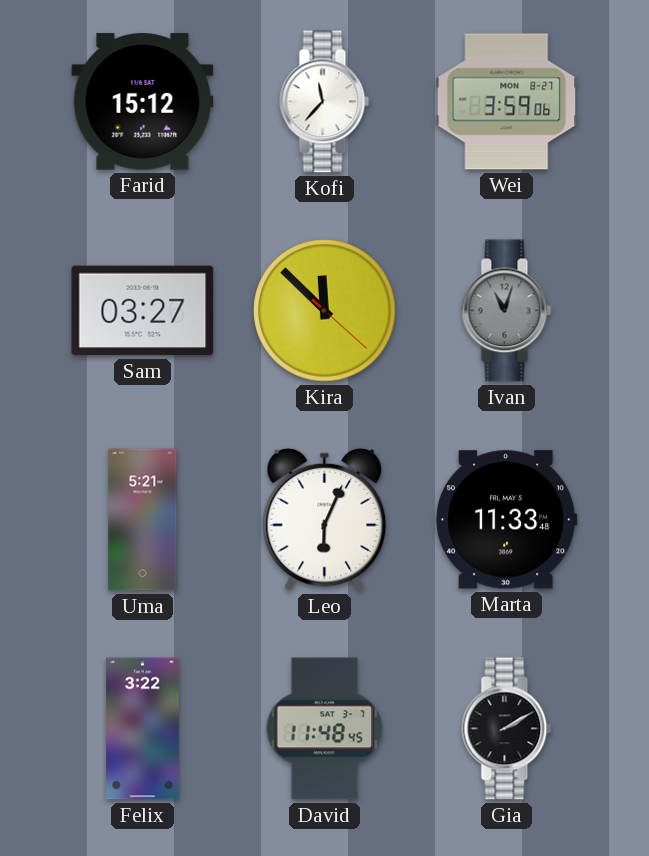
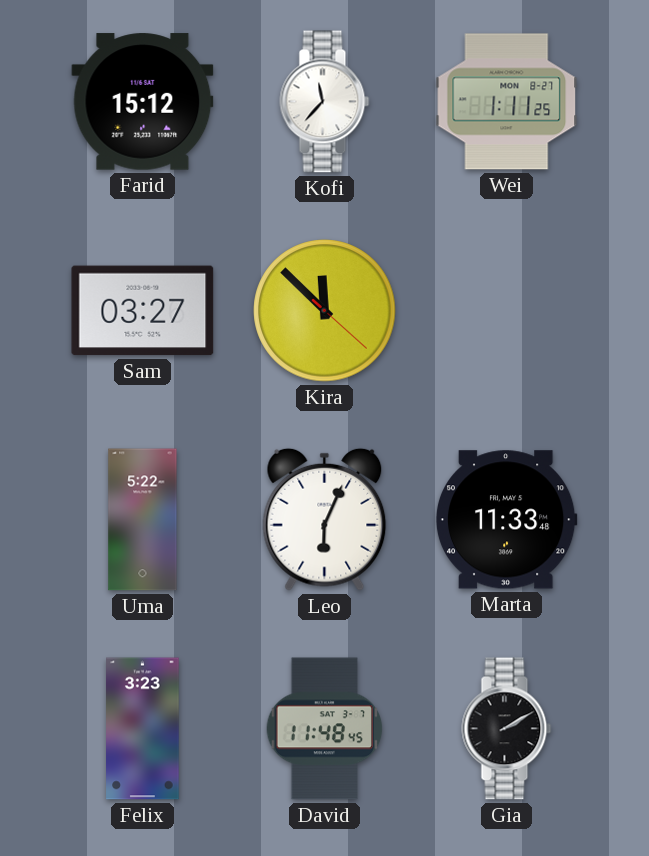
Wei: 3:59 -> 1:11
Ivan: 11:03 -> none
Uma: 5:21 -> 5:22
Felix: 3:22 -> 3:23
